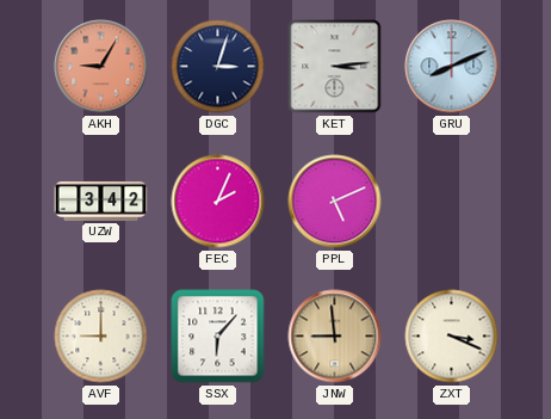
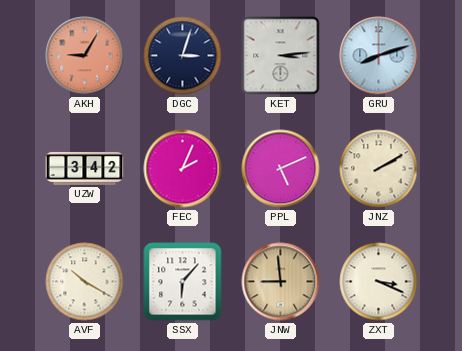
GRU: 8:11 -> 8:12
JNZ: none -> 2:10
AVF: 9:00 -> 10:20
